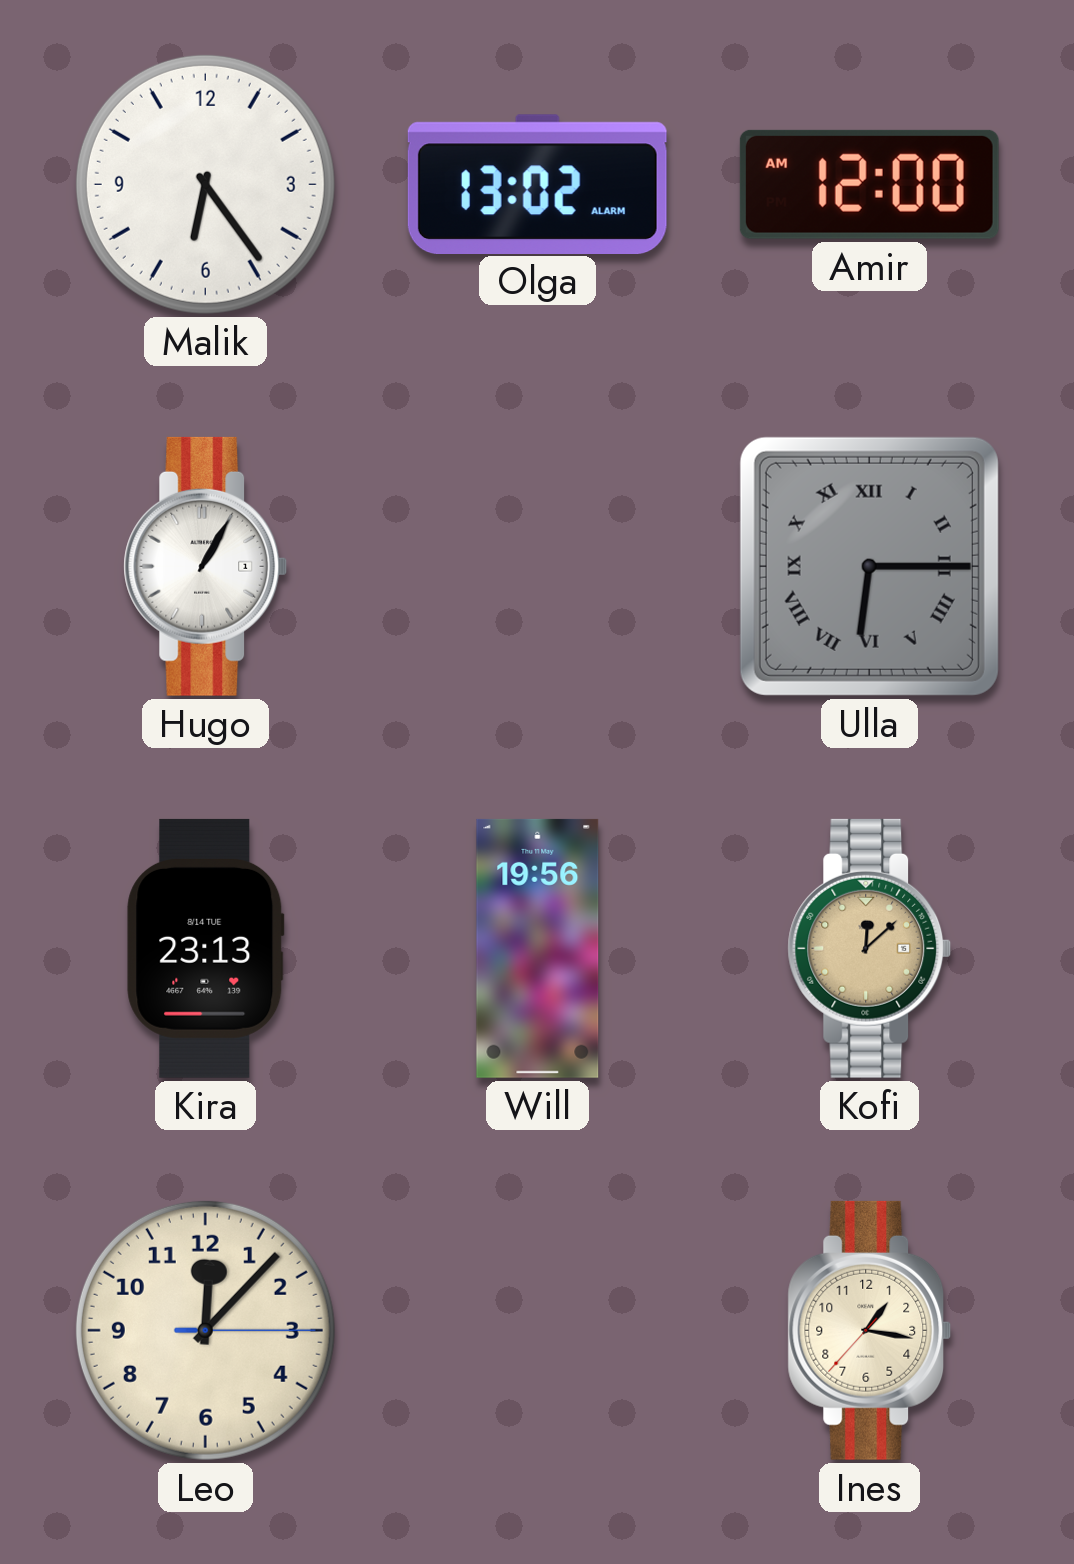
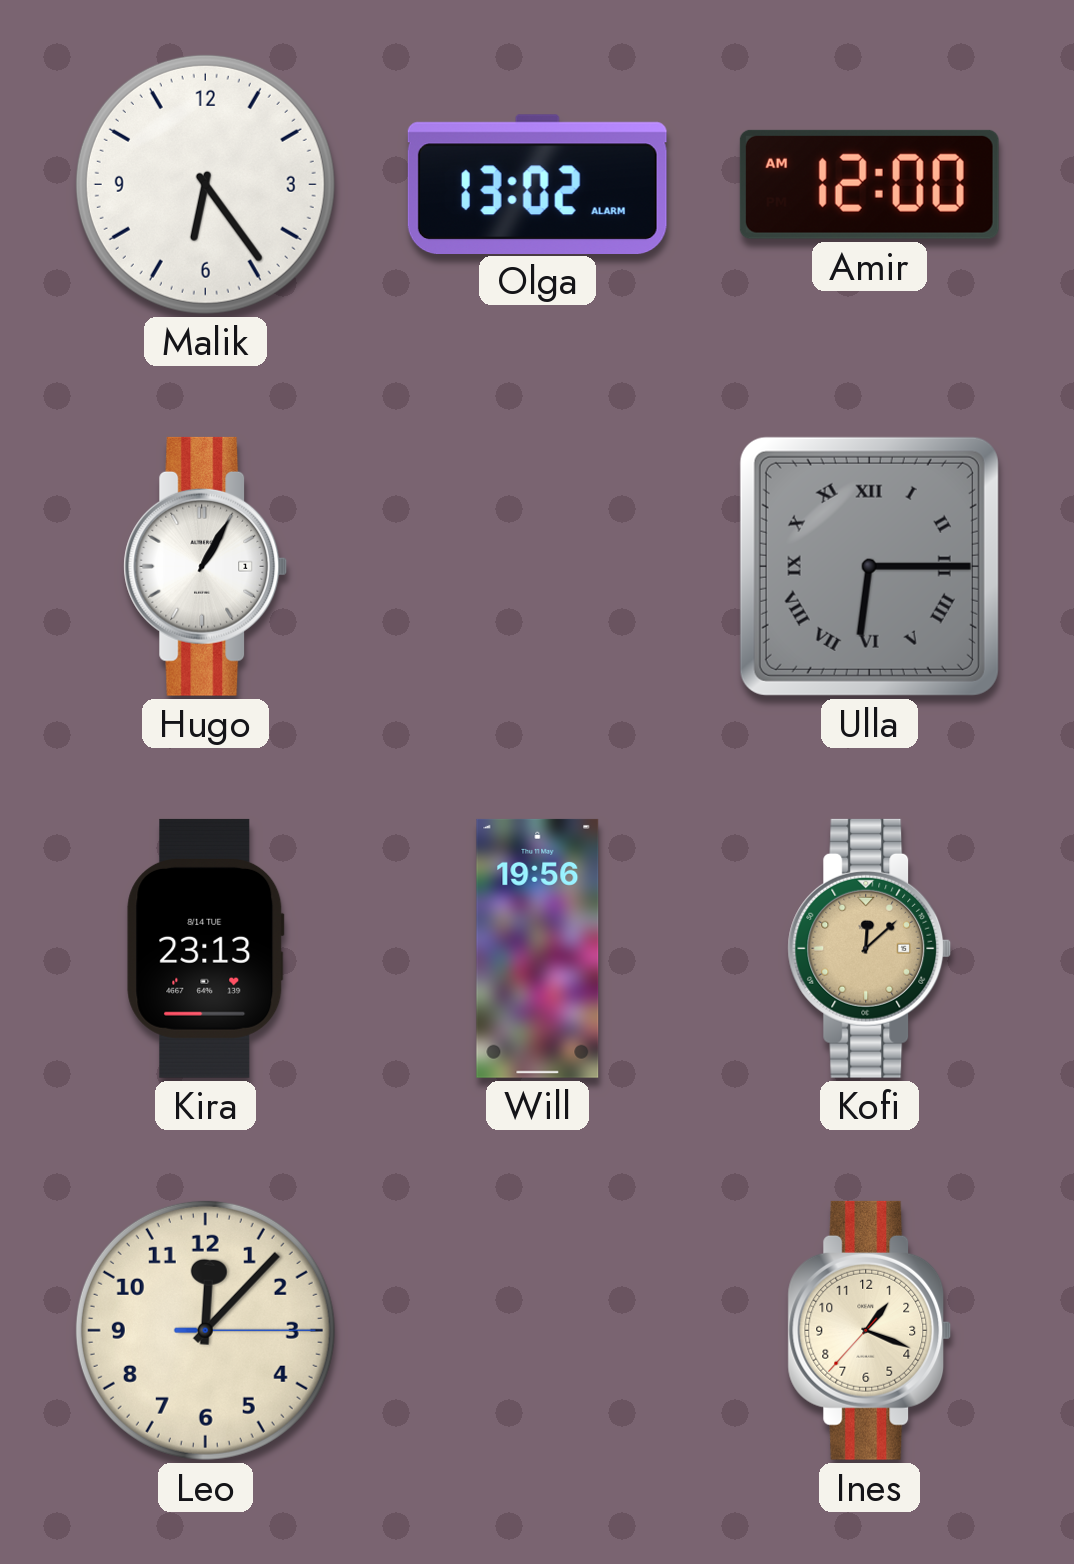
Ines: 1:16 -> 1:18
